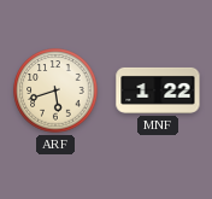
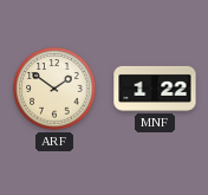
ARF: 5:42 -> 1:51
